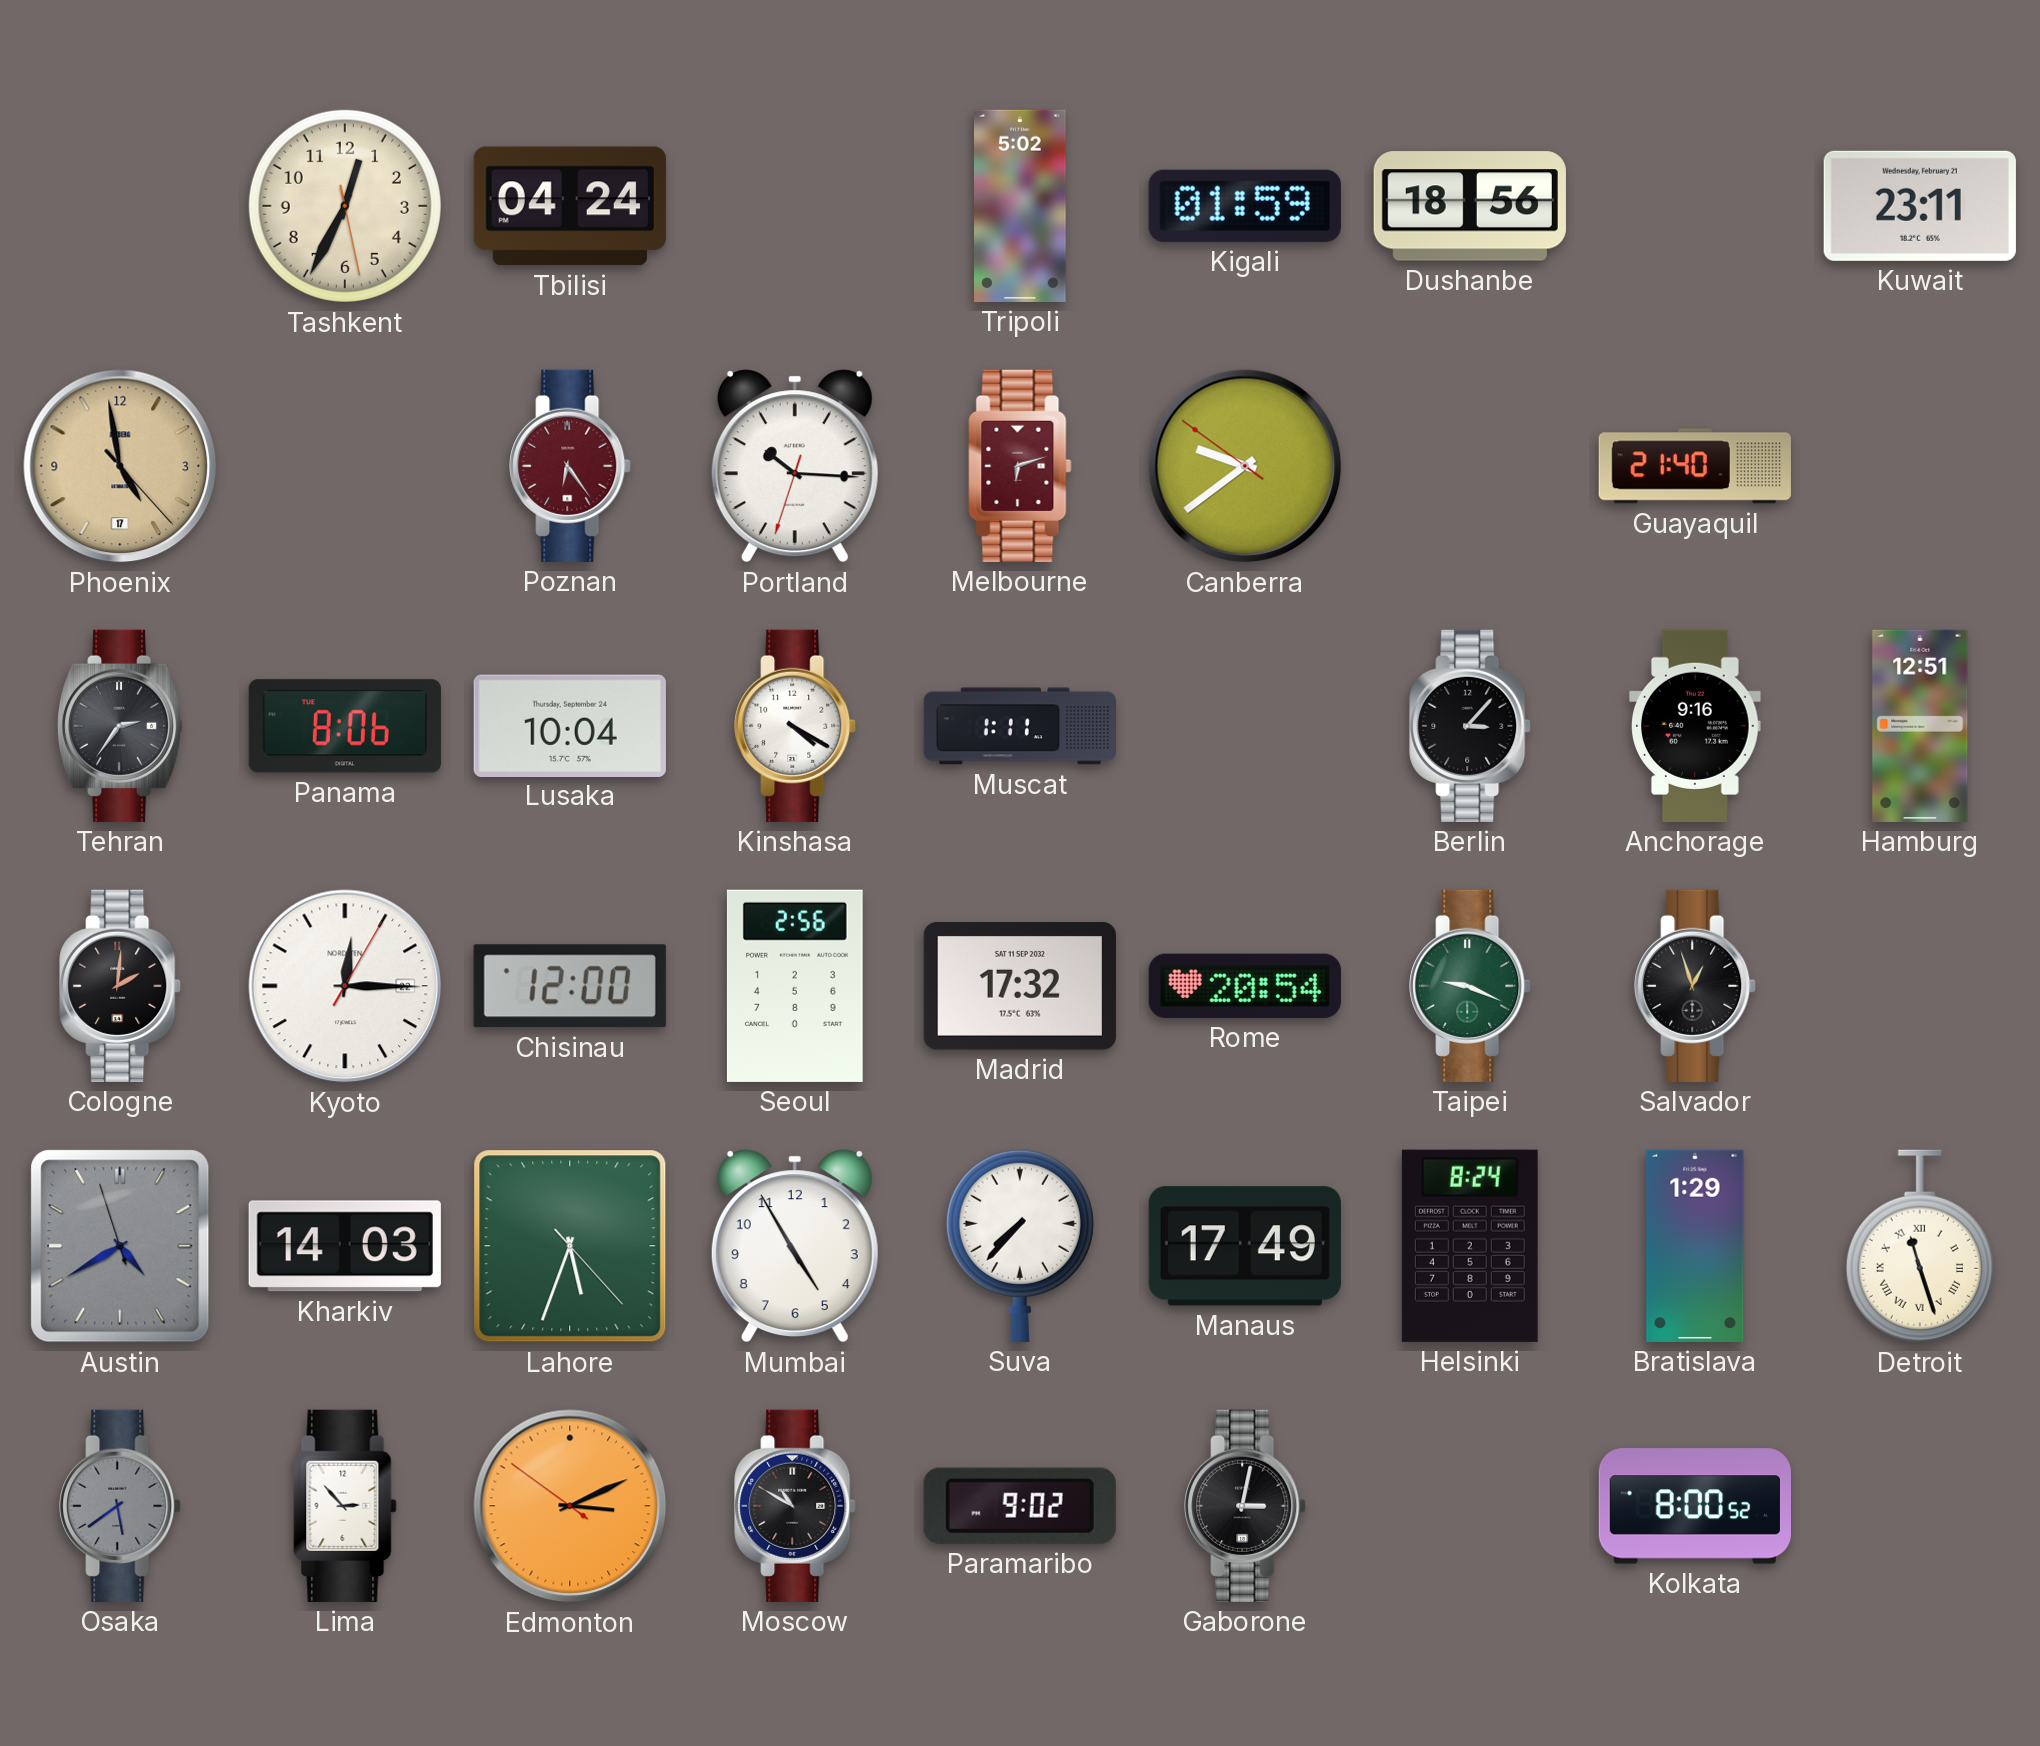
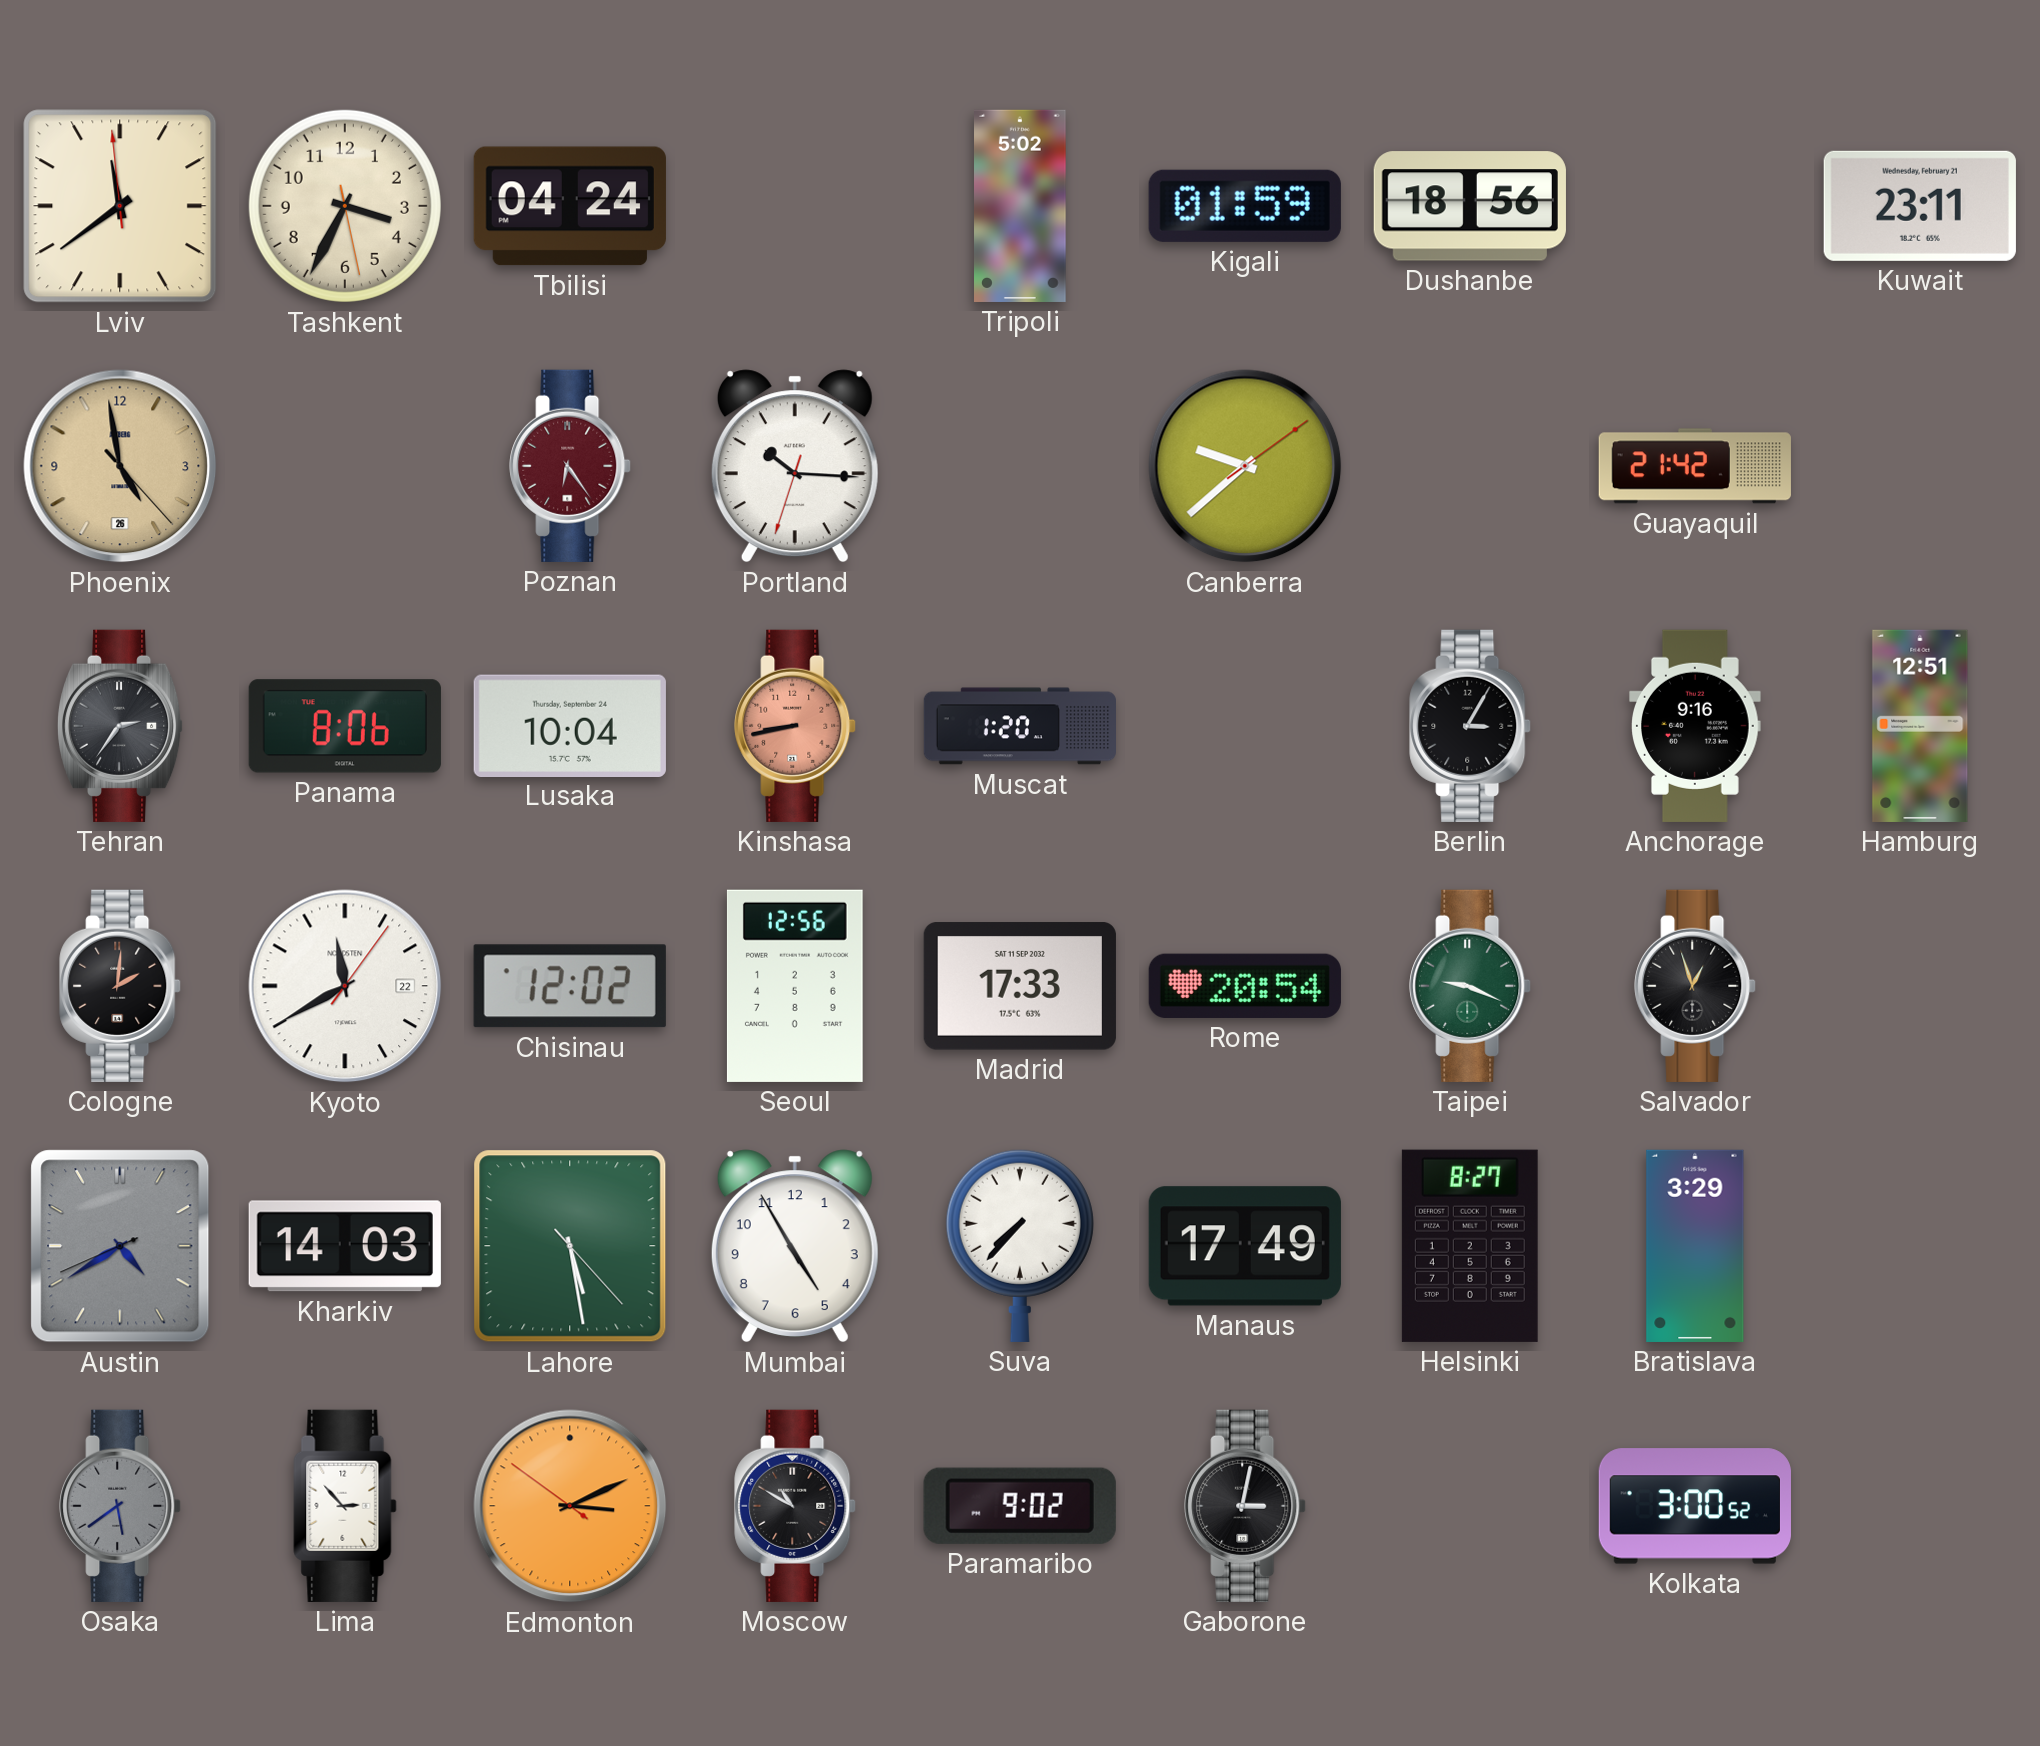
Lviv: none -> 11:38
Tashkent: 12:34 -> 3:34
Phoenix date: 17 -> 26
Melbourne: 6:12 -> none
Canberra: 9:38:51 -> 9:38:09
Guayaquil: 21:40 -> 21:42
Kinshasa: 4:20 -> 8:43
Kinshasa dial: white -> salmon
Muscat: 1:11 -> 1:20
Berlin: 3:07 -> 3:05
Kyoto: 12:15 -> 11:40
Chisinau: 12:00 -> 12:02
Seoul: 2:56 -> 12:56
Madrid: 17:32 -> 17:33
Austin: 4:39:57 -> 4:39:41
Lahore: 5:33 -> 5:28
Helsinki: 8:24 -> 8:27
Bratislava: 1:29 -> 3:29
Detroit: 11:27 -> none
Kolkata: 8:00 -> 3:00
